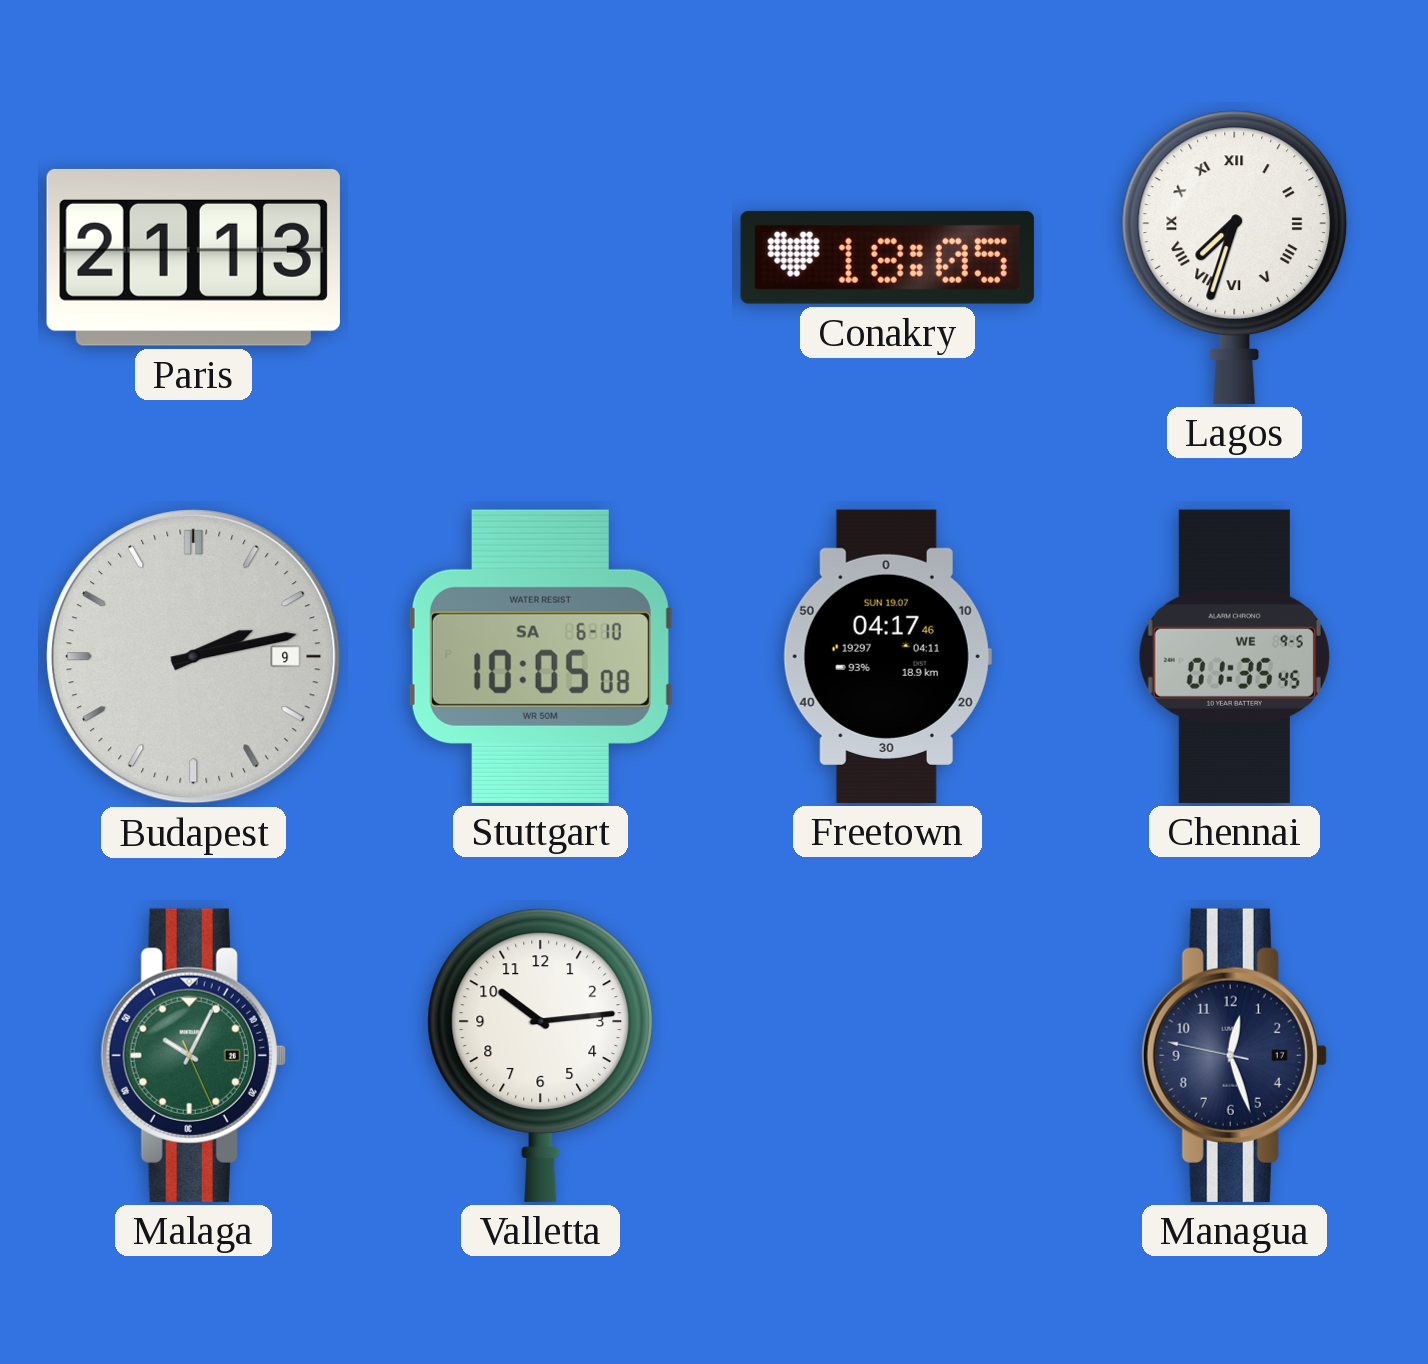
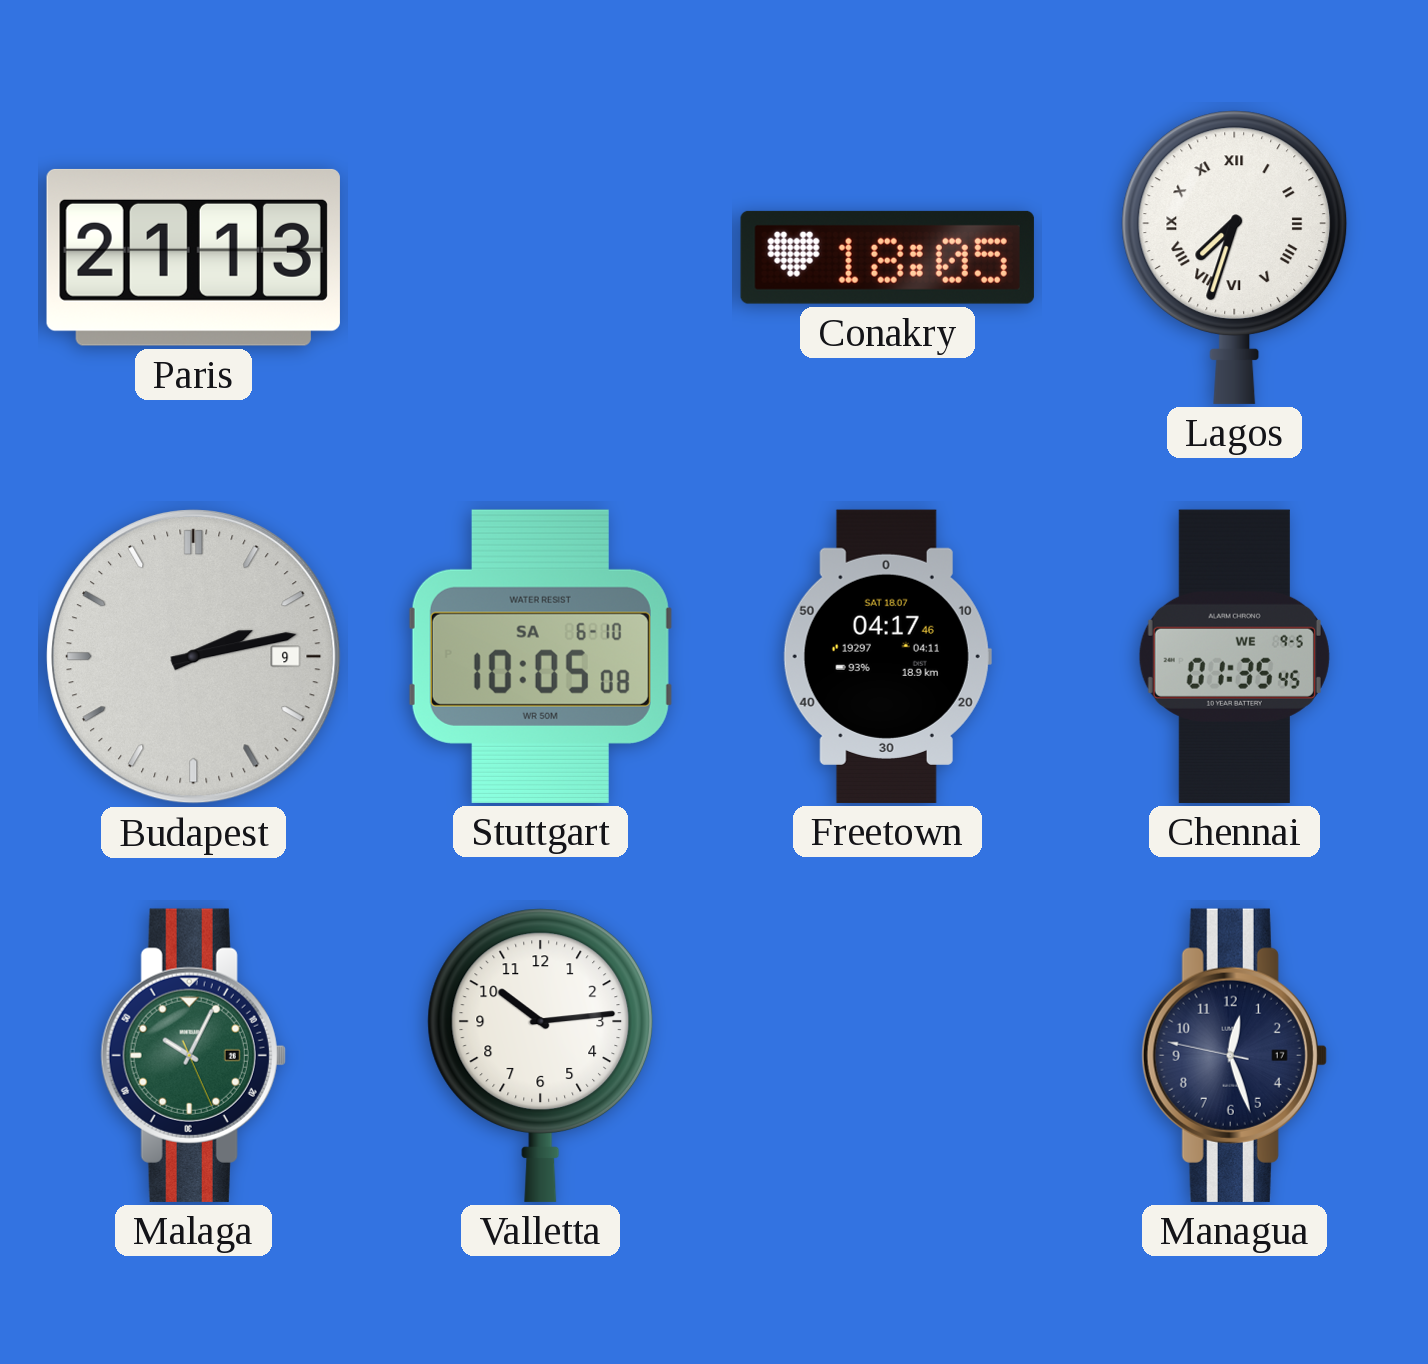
Freetown date: SUN 19.07 -> SAT 18.07
